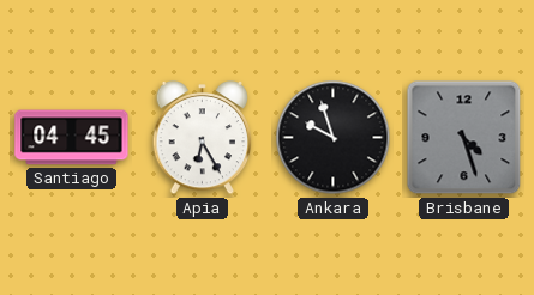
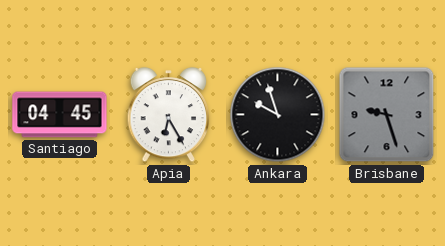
Brisbane: 4:27 -> 9:27
